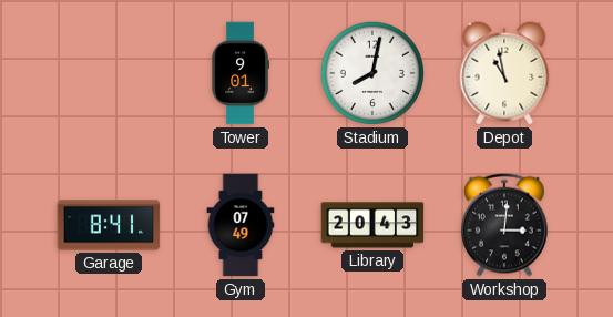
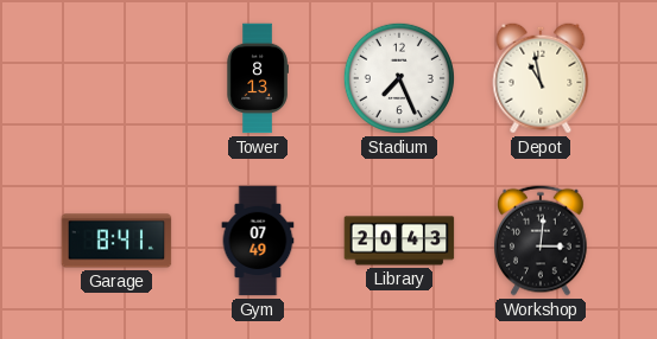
Tower: 9:01 -> 8:13
Stadium: 8:02 -> 7:26
